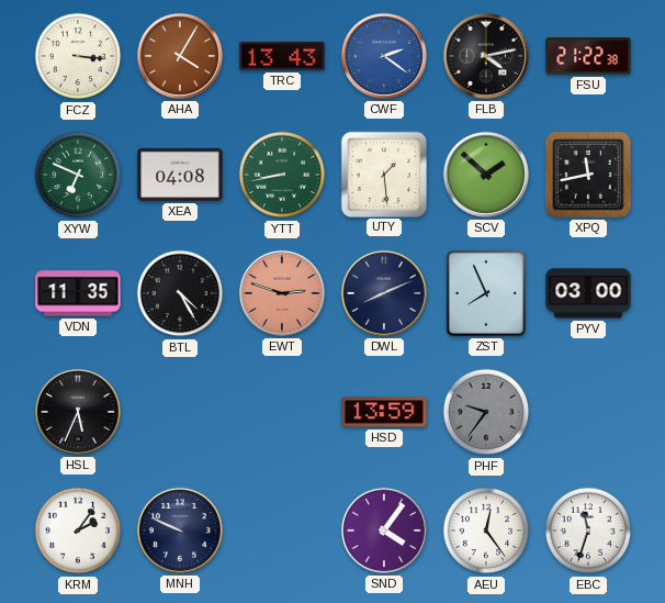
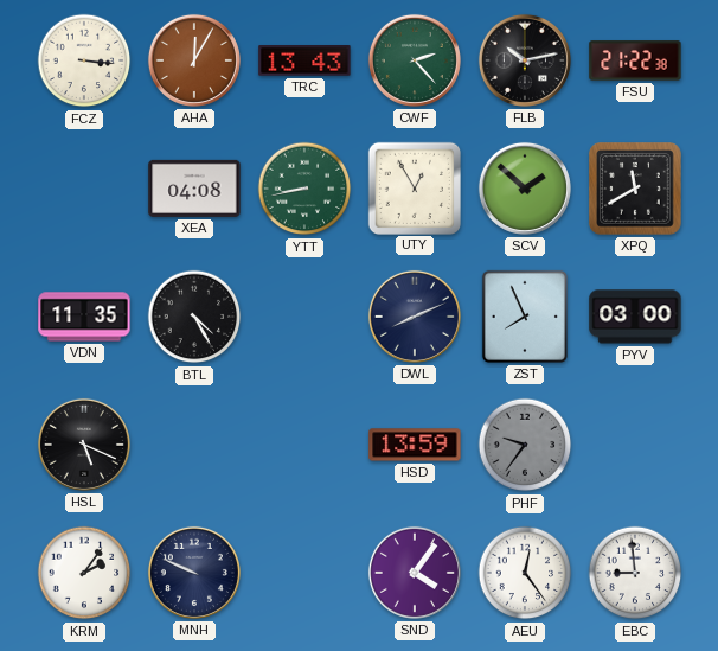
AHA: 4:05 -> 12:05
CWF: 2:21 -> 2:23
CWF dial: blue -> green
FLB: 4:13 -> 10:13
XYW: 6:49 -> none
UTY: 1:29 -> 12:55
XPQ: 11:43 -> 11:40
EWT: 2:48 -> none
HSL: 5:34 -> 5:19
EBC: 11:33 -> 8:59
